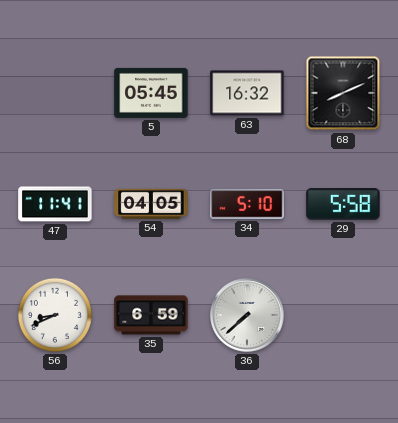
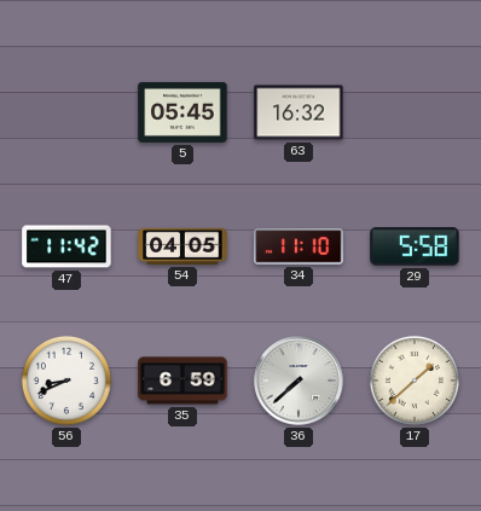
68: 8:11 -> none
47: 11:41 -> 11:42
34: 5:10 -> 11:10
17: none -> 1:38
